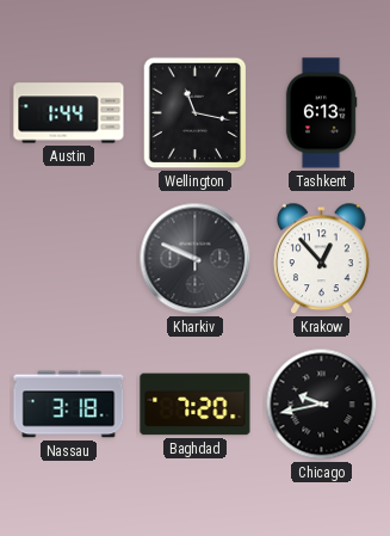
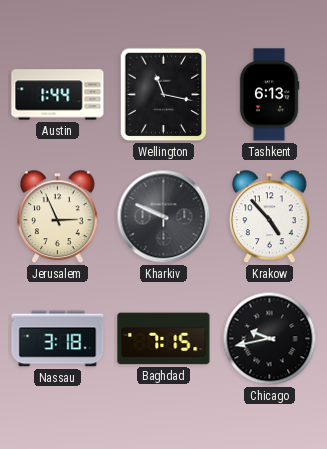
Jerusalem: none -> 2:56
Krakow: 12:53 -> 4:53
Baghdad: 7:20 -> 7:15
